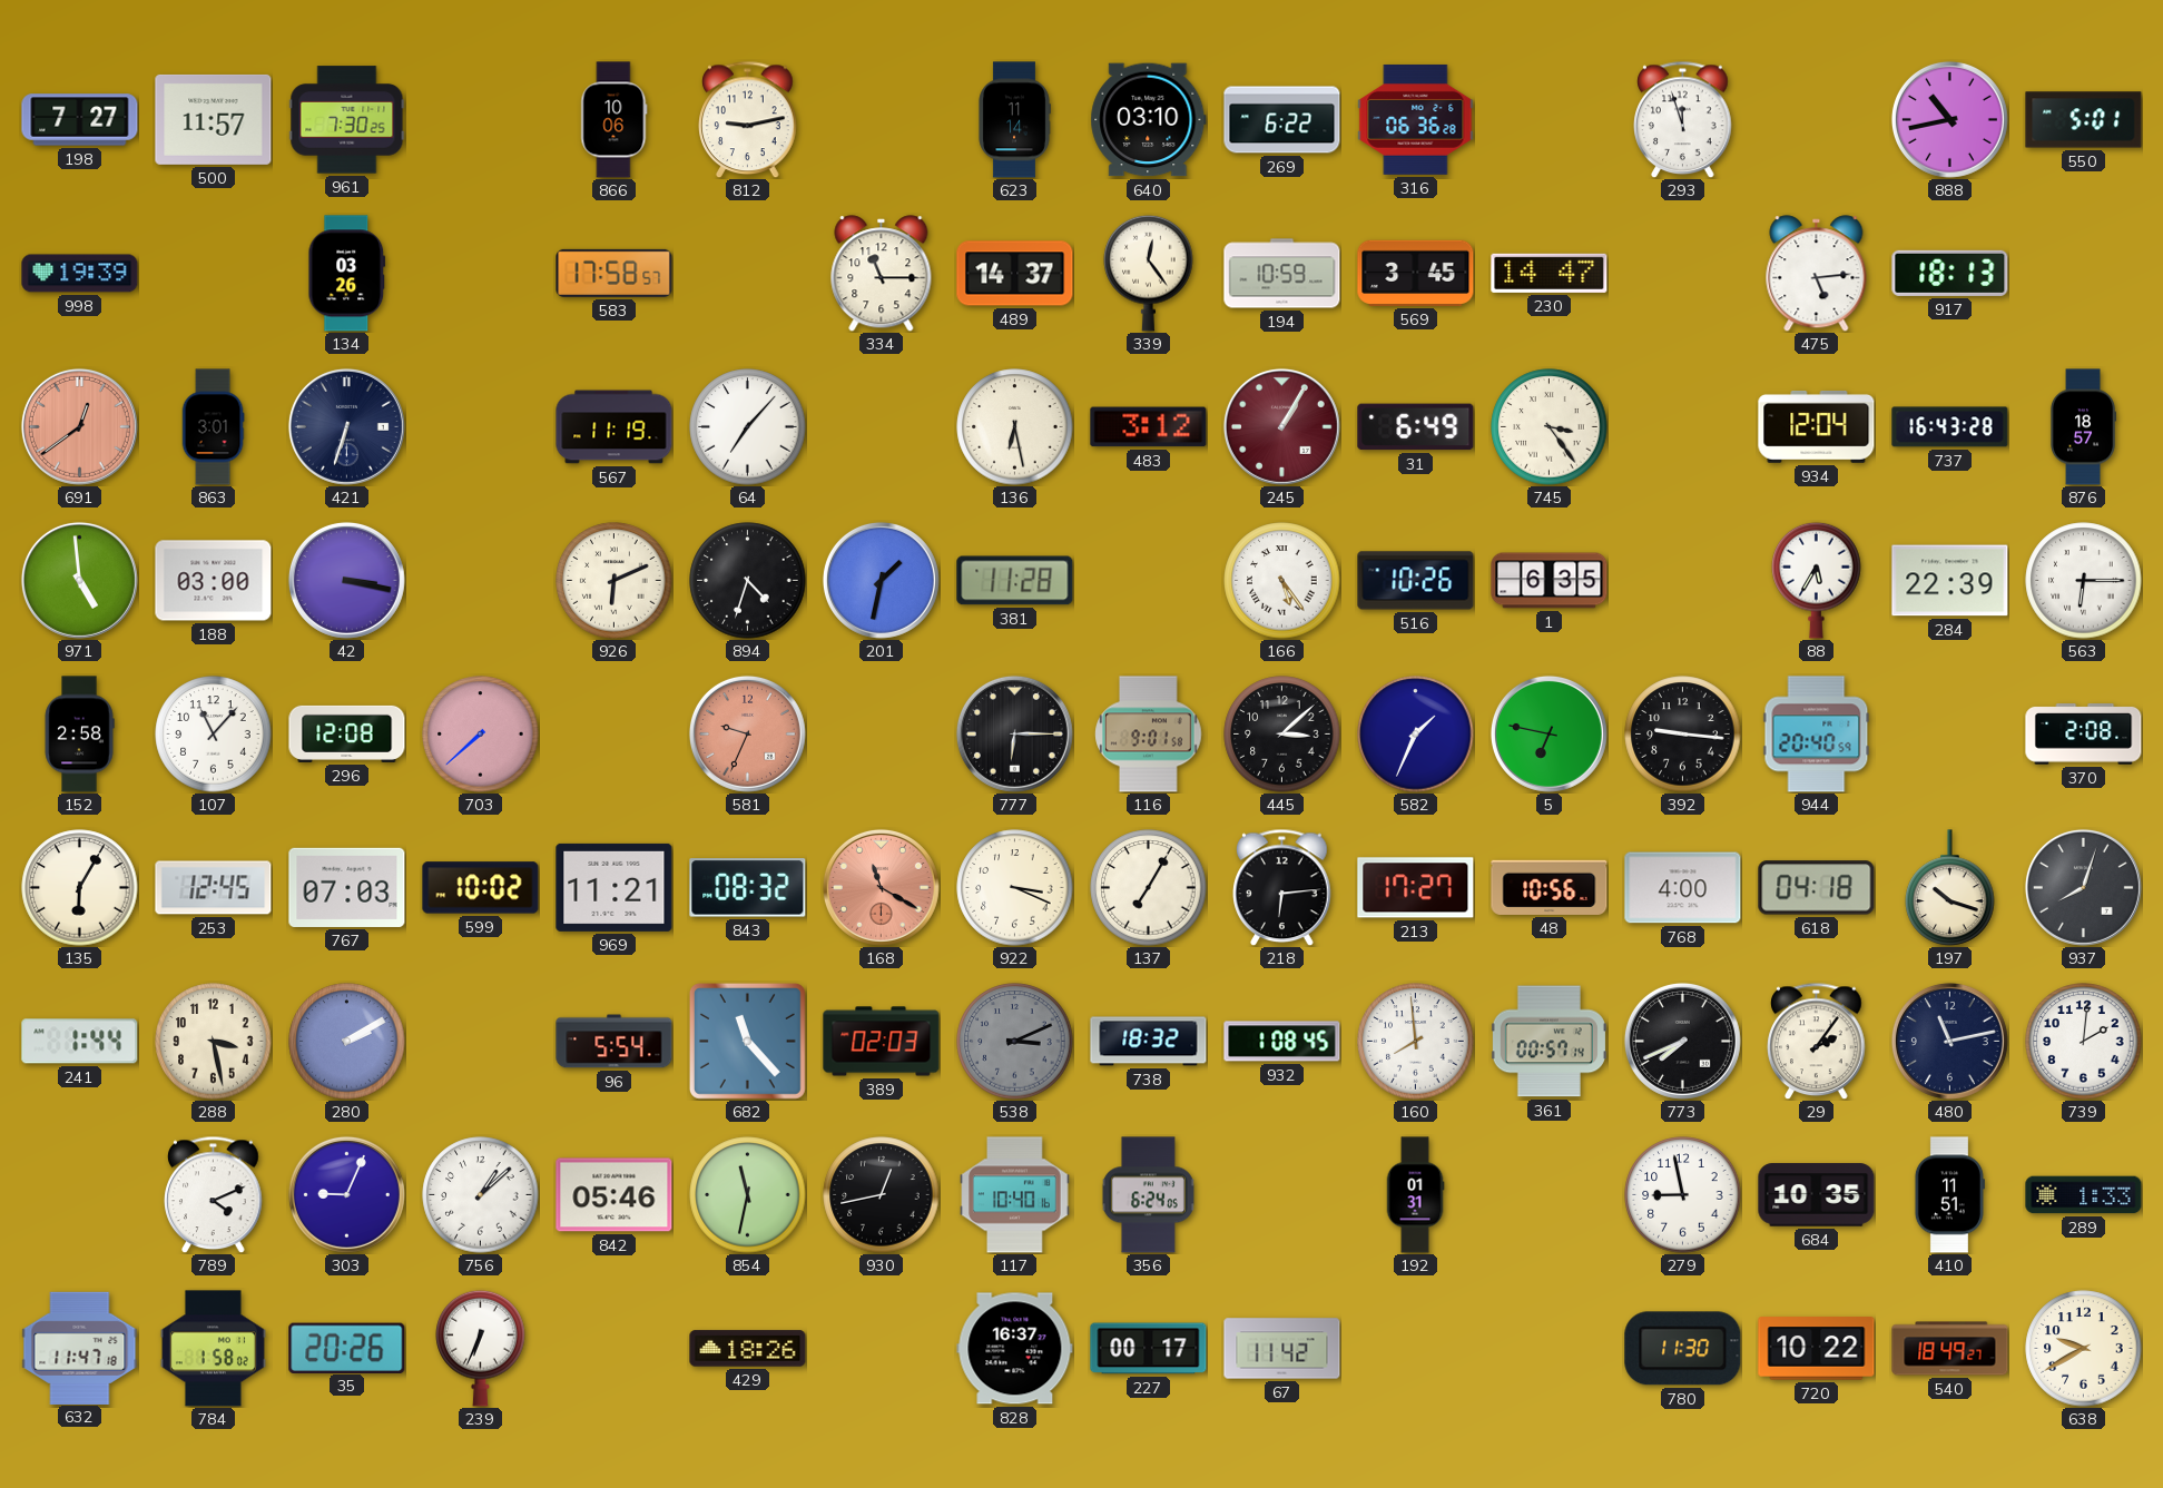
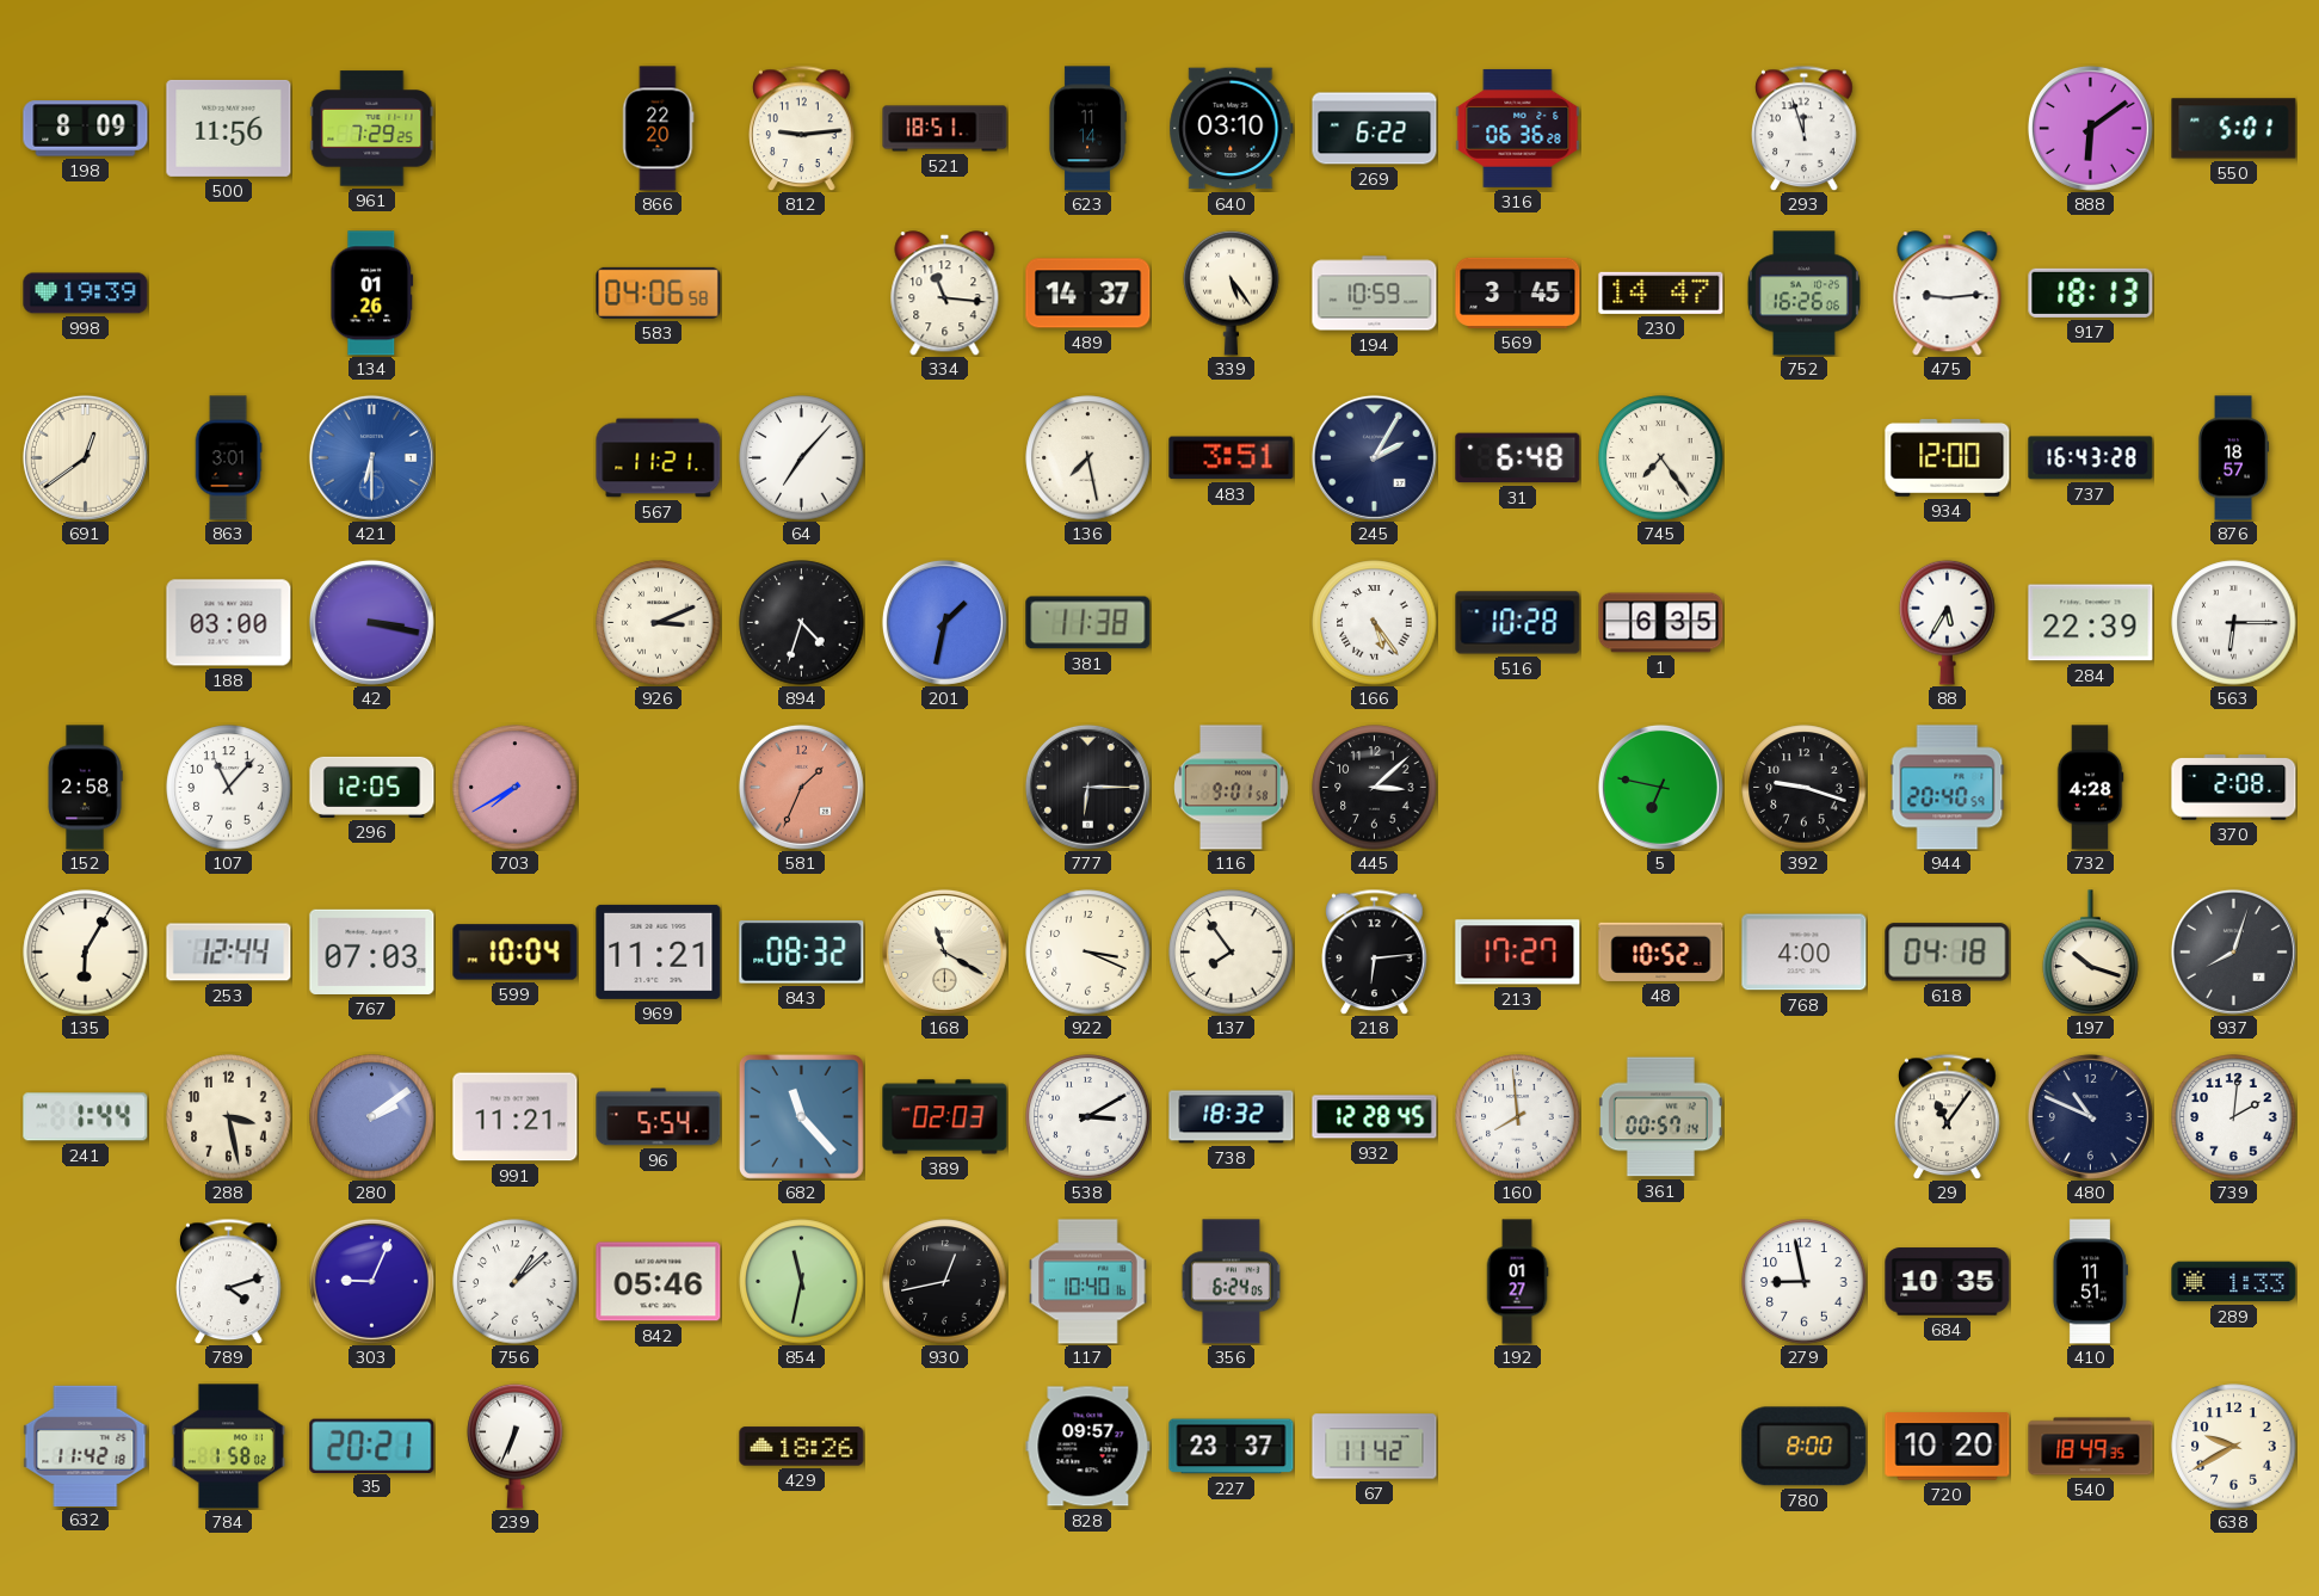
198: 7:27 -> 8:09
500: 11:57 -> 11:56
961: 7:30 -> 7:29
866: 10:06 -> 22:20
812: 9:13 -> 9:14
521: none -> 18:51
888: 10:43 -> 6:09
134: 03:26 -> 01:26
583: 17:58 -> 04:06
334: 11:15 -> 11:16
339: 12:24 -> 5:24
752: none -> 16:26
475: 5:14 -> 9:14
691 dial: salmon -> cream
421: 6:33 -> 6:30
421 dial: navy -> blue
567: 11:19 -> 11:21
136: 6:28 -> 7:28
483: 3:12 -> 3:51
245: 1:05 -> 2:05
245 dial: burgundy -> navy
31: 6:49 -> 6:48
745: 3:24 -> 7:24
934: 12:04 -> 12:00
971: 4:59 -> none
926: 6:11 -> 3:11
381: 11:28 -> 11:38
516: 10:26 -> 10:28
296: 12:08 -> 12:05
703: 7:38 -> 7:40
581: 9:34 -> 1:34
582: 1:34 -> none
392: 9:16 -> 9:18
732: none -> 4:28
253: 12:45 -> 12:44
599: 10:02 -> 10:04
168 dial: salmon -> cream
137: 7:05 -> 7:54
48: 10:56 -> 10:52
280: 2:10 -> 2:09
991: none -> 11:21
538: 3:11 -> 3:10
538 dial: grey -> white
932: 1:08 -> 12:28
773: 7:41 -> none
29: 2:06 -> 11:06
480: 11:13 -> 10:49
789: 4:11 -> 4:12
192: 01:31 -> 01:27
632: 11:47 -> 11:42
35: 20:26 -> 20:21
828: 16:37 -> 09:57
227: 00:17 -> 23:37
780: 11:30 -> 8:00
720: 10:22 -> 10:20
540: 18:49:27 -> 18:49:35
